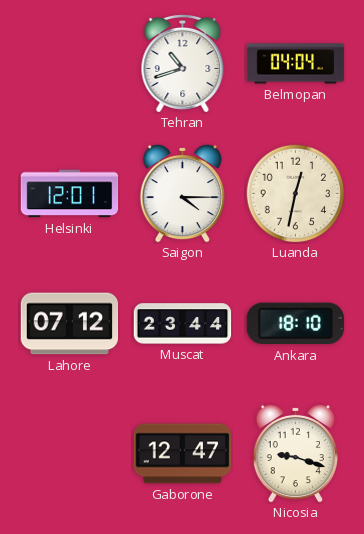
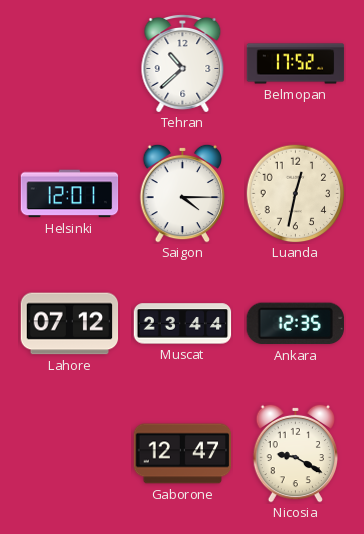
Tehran: 10:42 -> 10:38
Belmopan: 04:04 -> 17:52
Ankara: 18:10 -> 12:35
Nicosia: 9:18 -> 9:20
